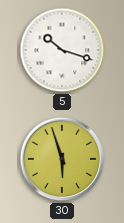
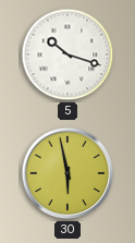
30: 5:57 -> 5:58
